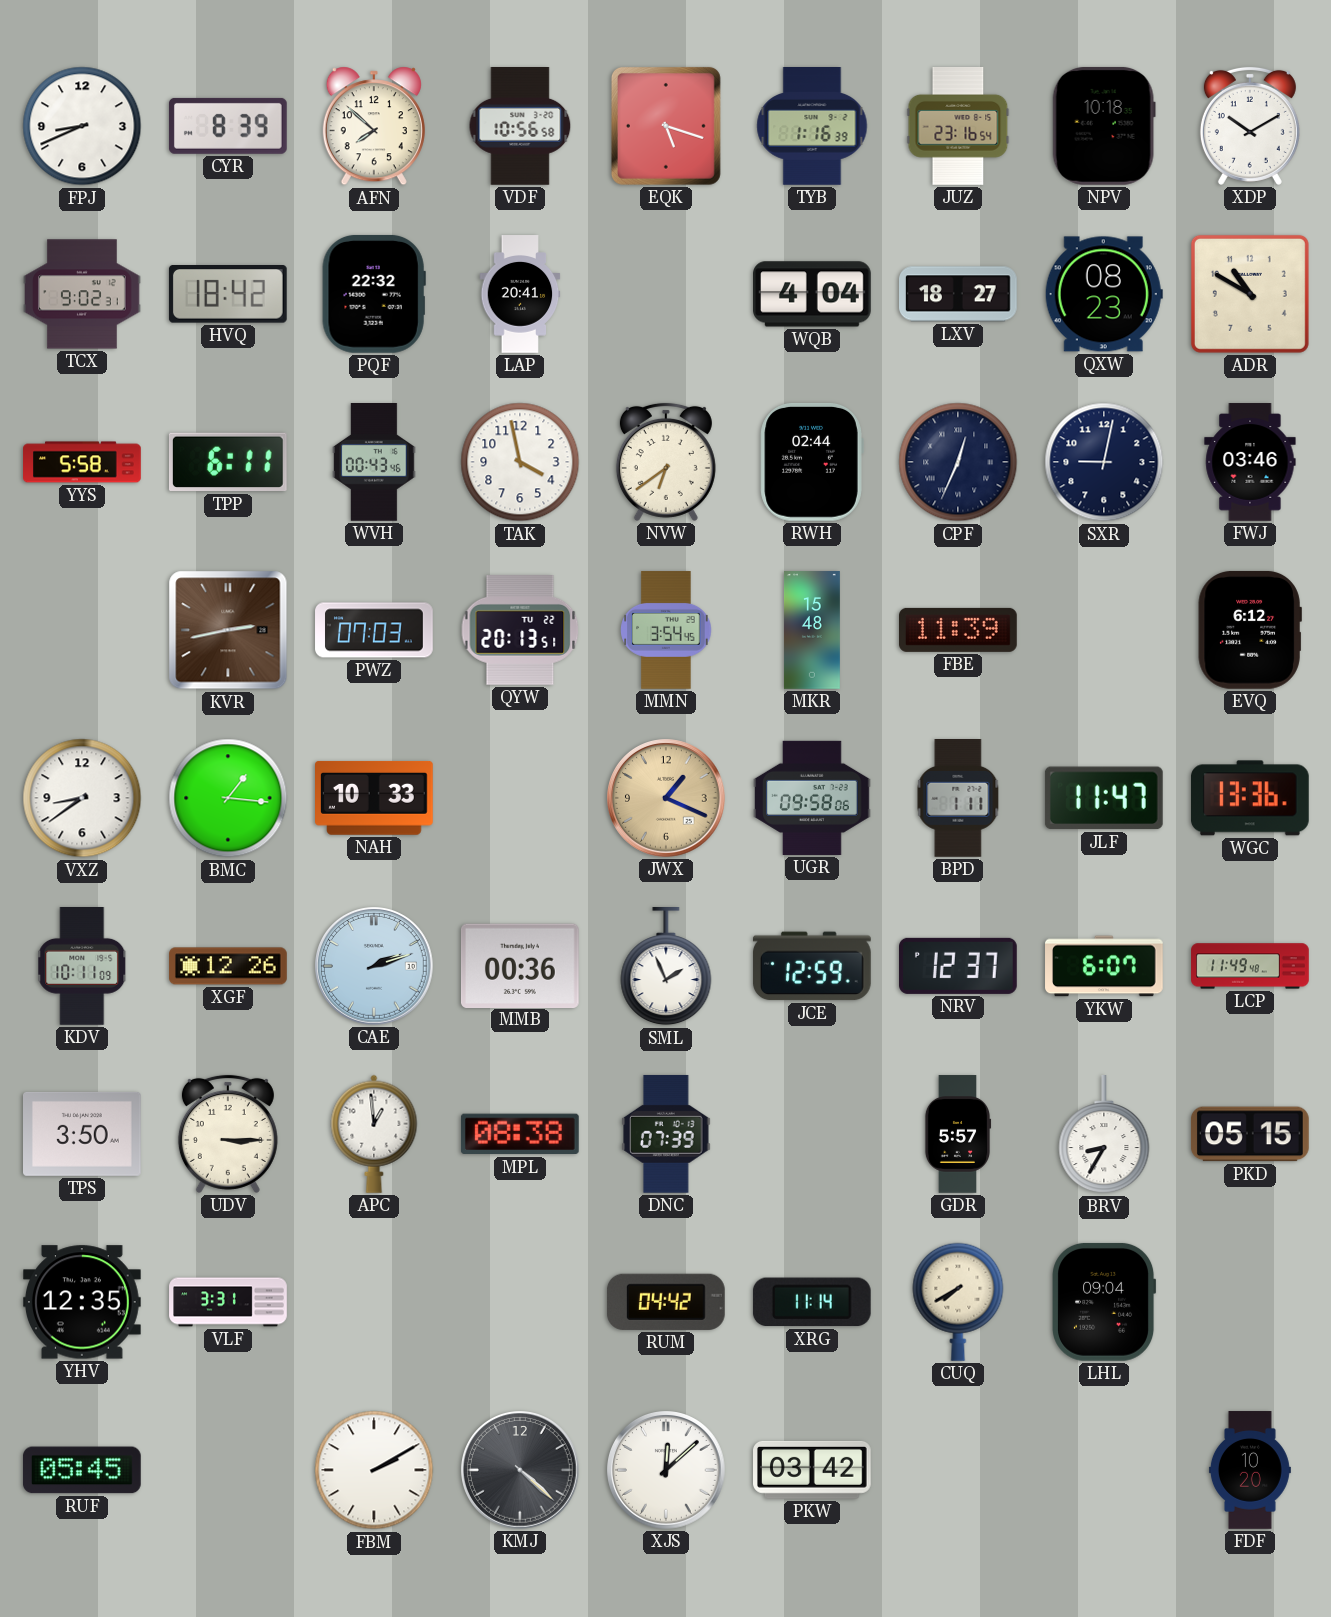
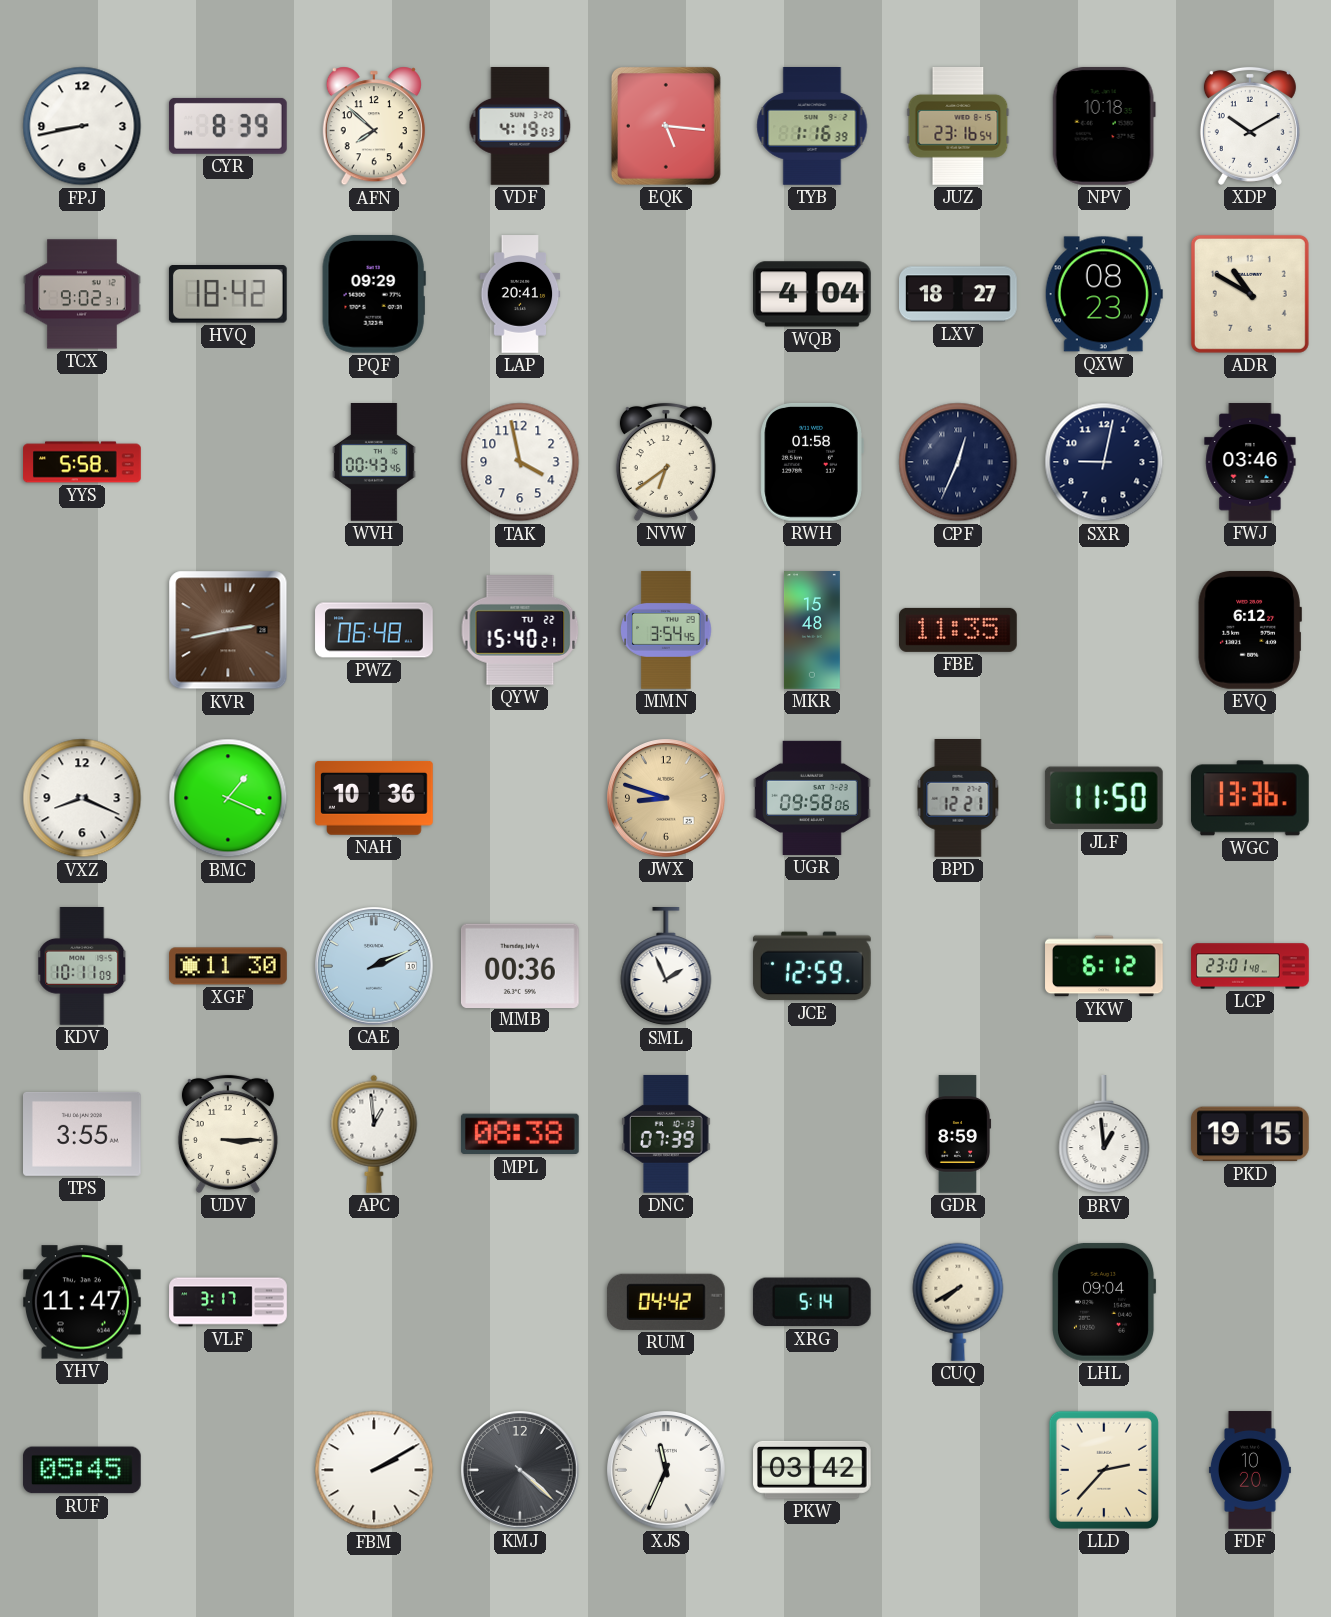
FPJ: 8:41 -> 8:43
VDF: 10:56 -> 4:19
EQK: 5:18 -> 5:16
PQF: 22:32 -> 09:29
TPP: 6:11 -> none
RWH: 02:44 -> 01:58
PWZ: 07:03 -> 06:48
QYW: 20:13 -> 15:40
FBE: 11:39 -> 11:35
VXZ: 8:39 -> 8:19
BMC: 1:16 -> 1:19
NAH: 10:33 -> 10:36
JWX: 1:19 -> 8:48
BPD: 1:11 -> 12:21
JLF: 11:47 -> 11:50
XGF: 12:26 -> 11:30
CAE: 2:12 -> 2:11
NRV: 12:37 -> none
YKW: 6:07 -> 6:12
LCP: 11:49 -> 23:01
TPS: 3:50 -> 3:55
GDR: 5:57 -> 8:59
BRV: 8:35 -> 12:59
PKD: 05:15 -> 19:15
YHV: 12:35 -> 11:47
VLF: 3:31 -> 3:17
XRG: 11:14 -> 5:14
XJS: 12:08 -> 11:34
LLD: none -> 2:37
